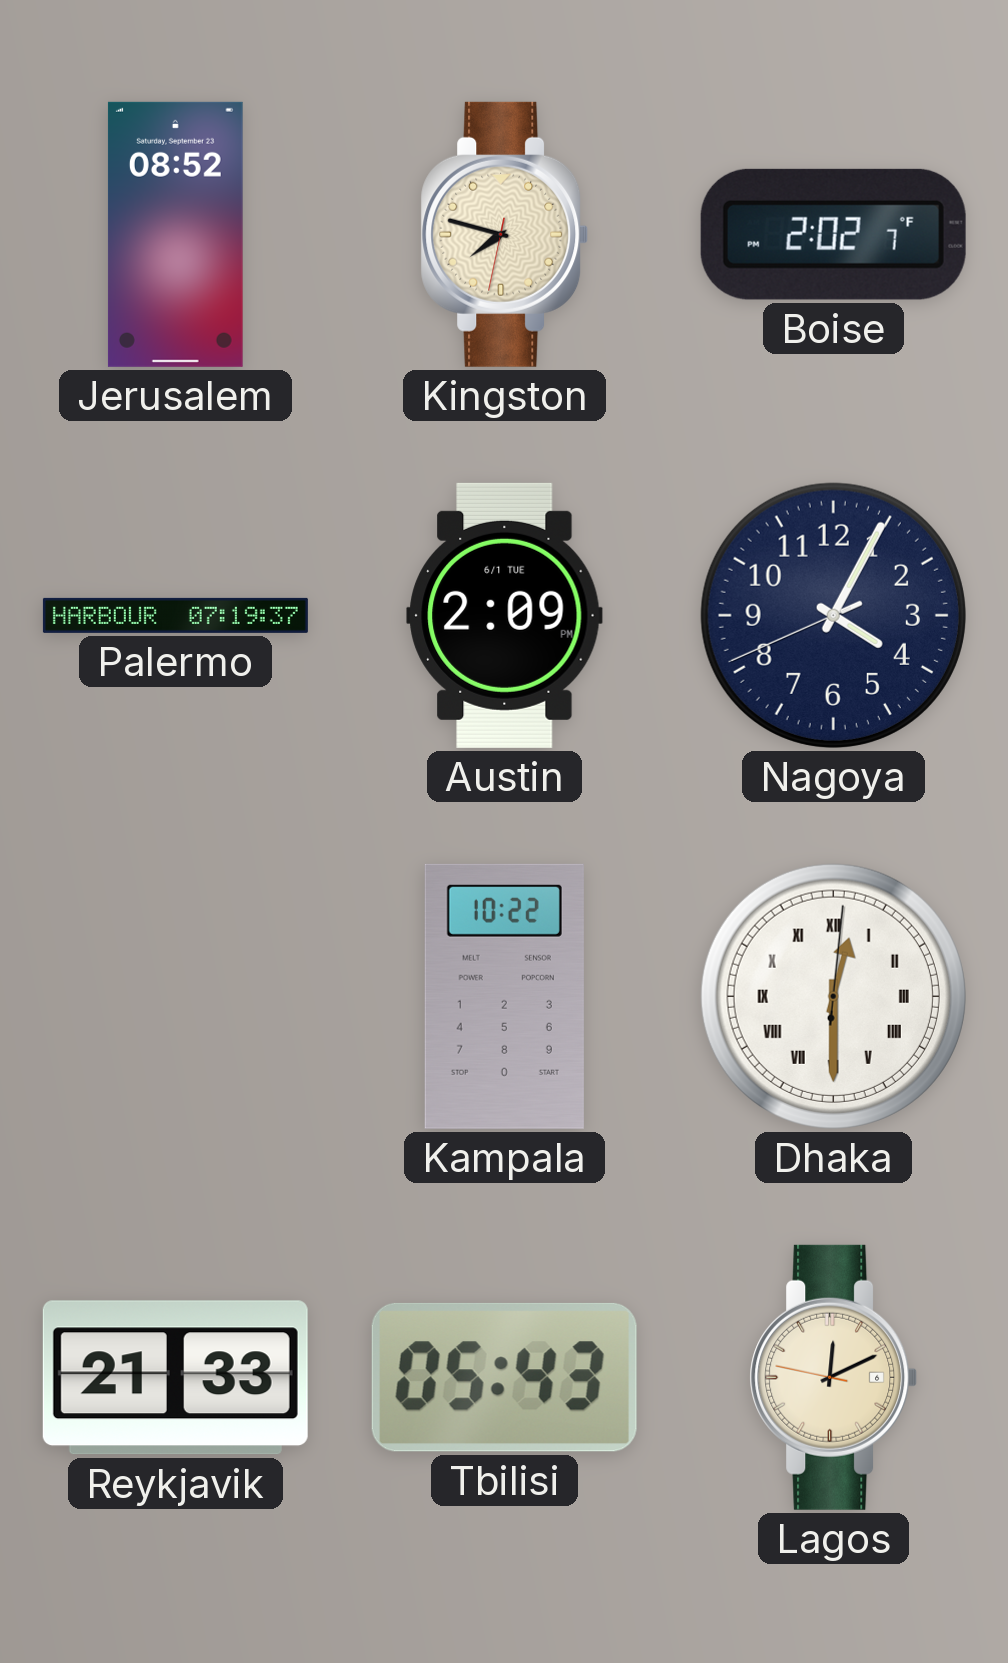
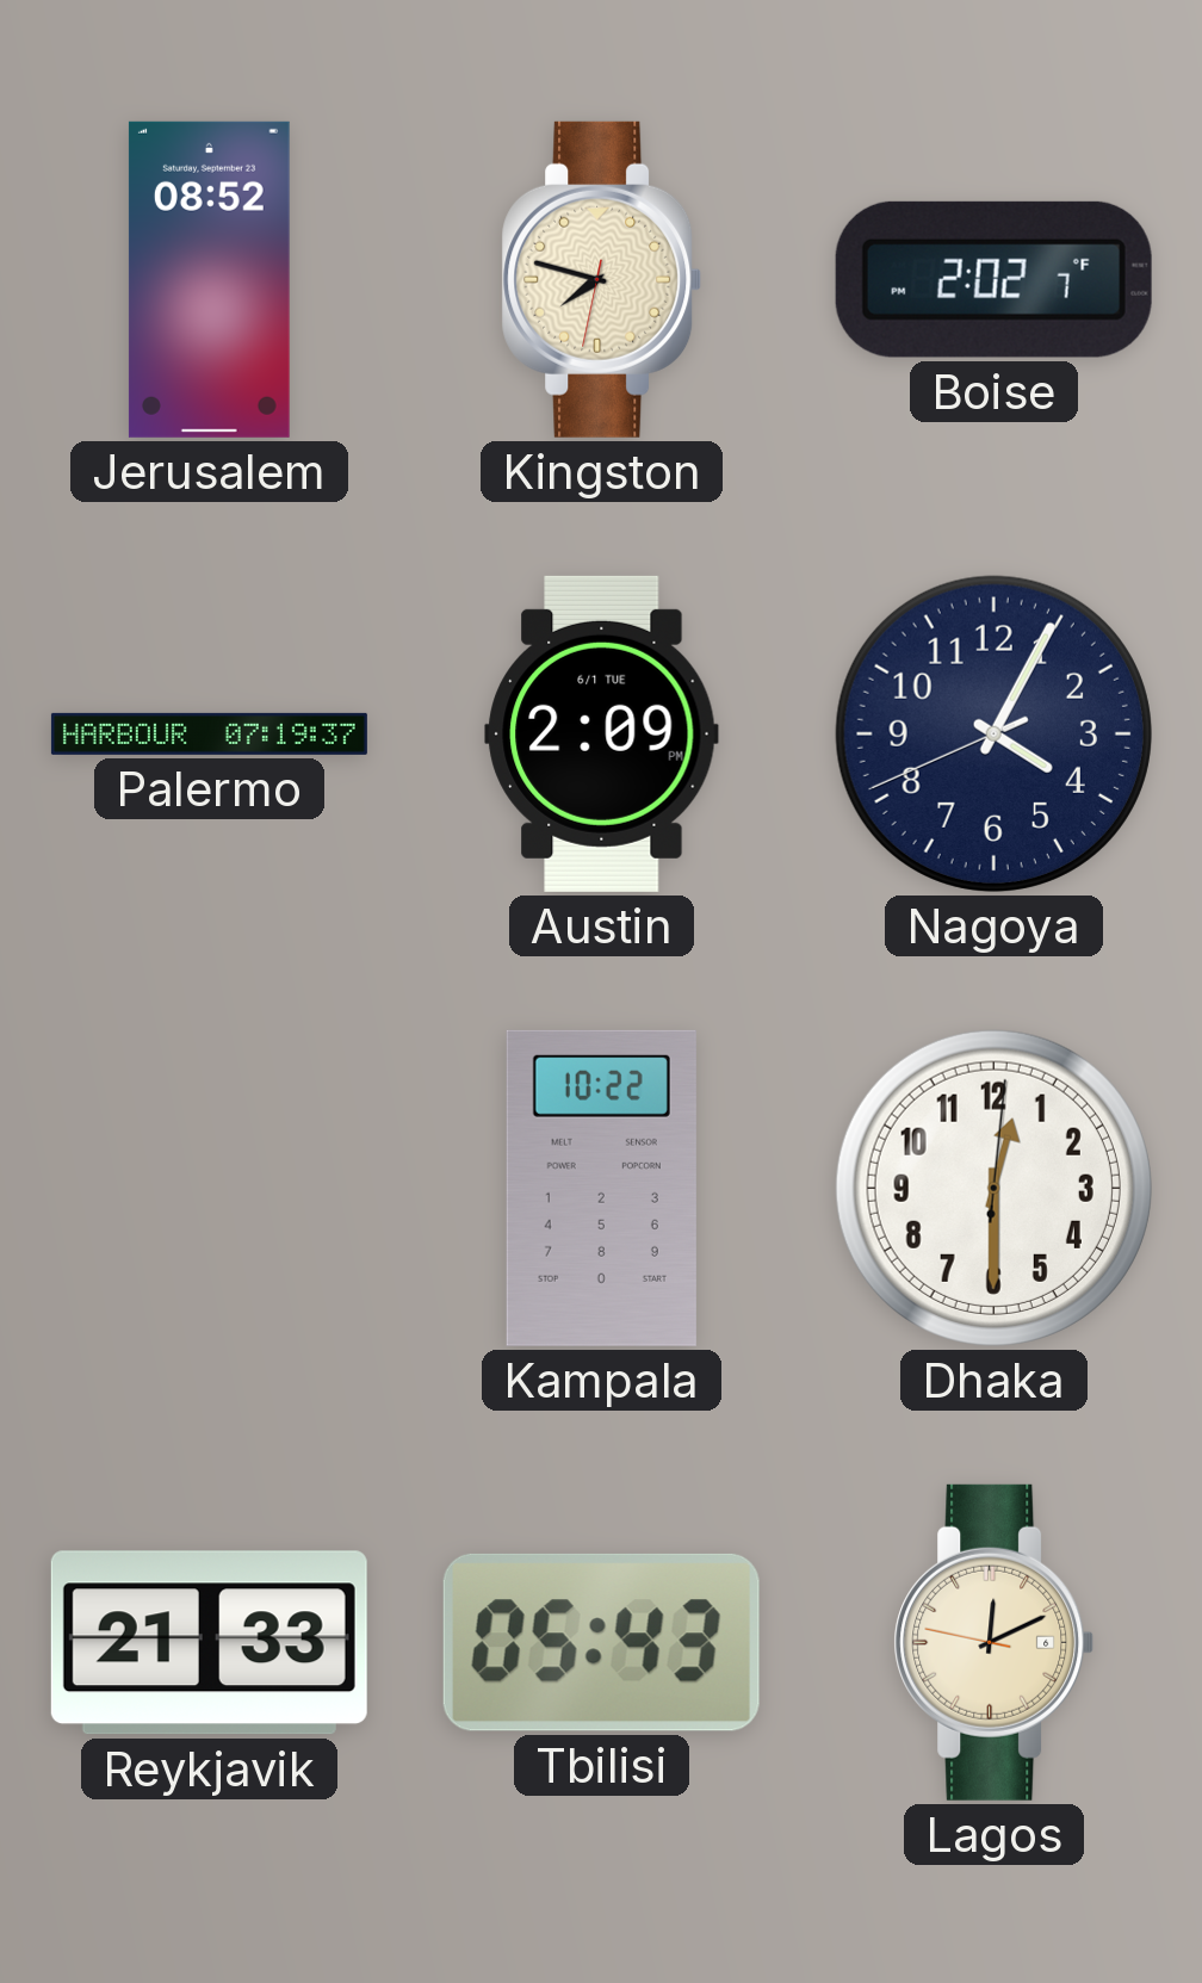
Dhaka numerals: Roman -> Arabic
